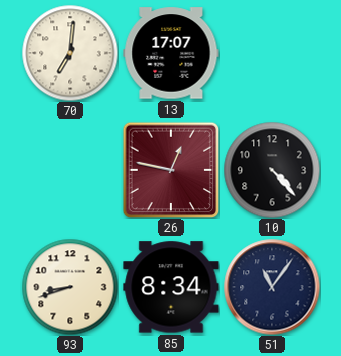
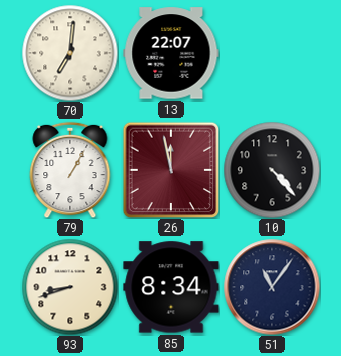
13: 17:07 -> 22:07
79: none -> 1:05
26: 12:47 -> 11:58
